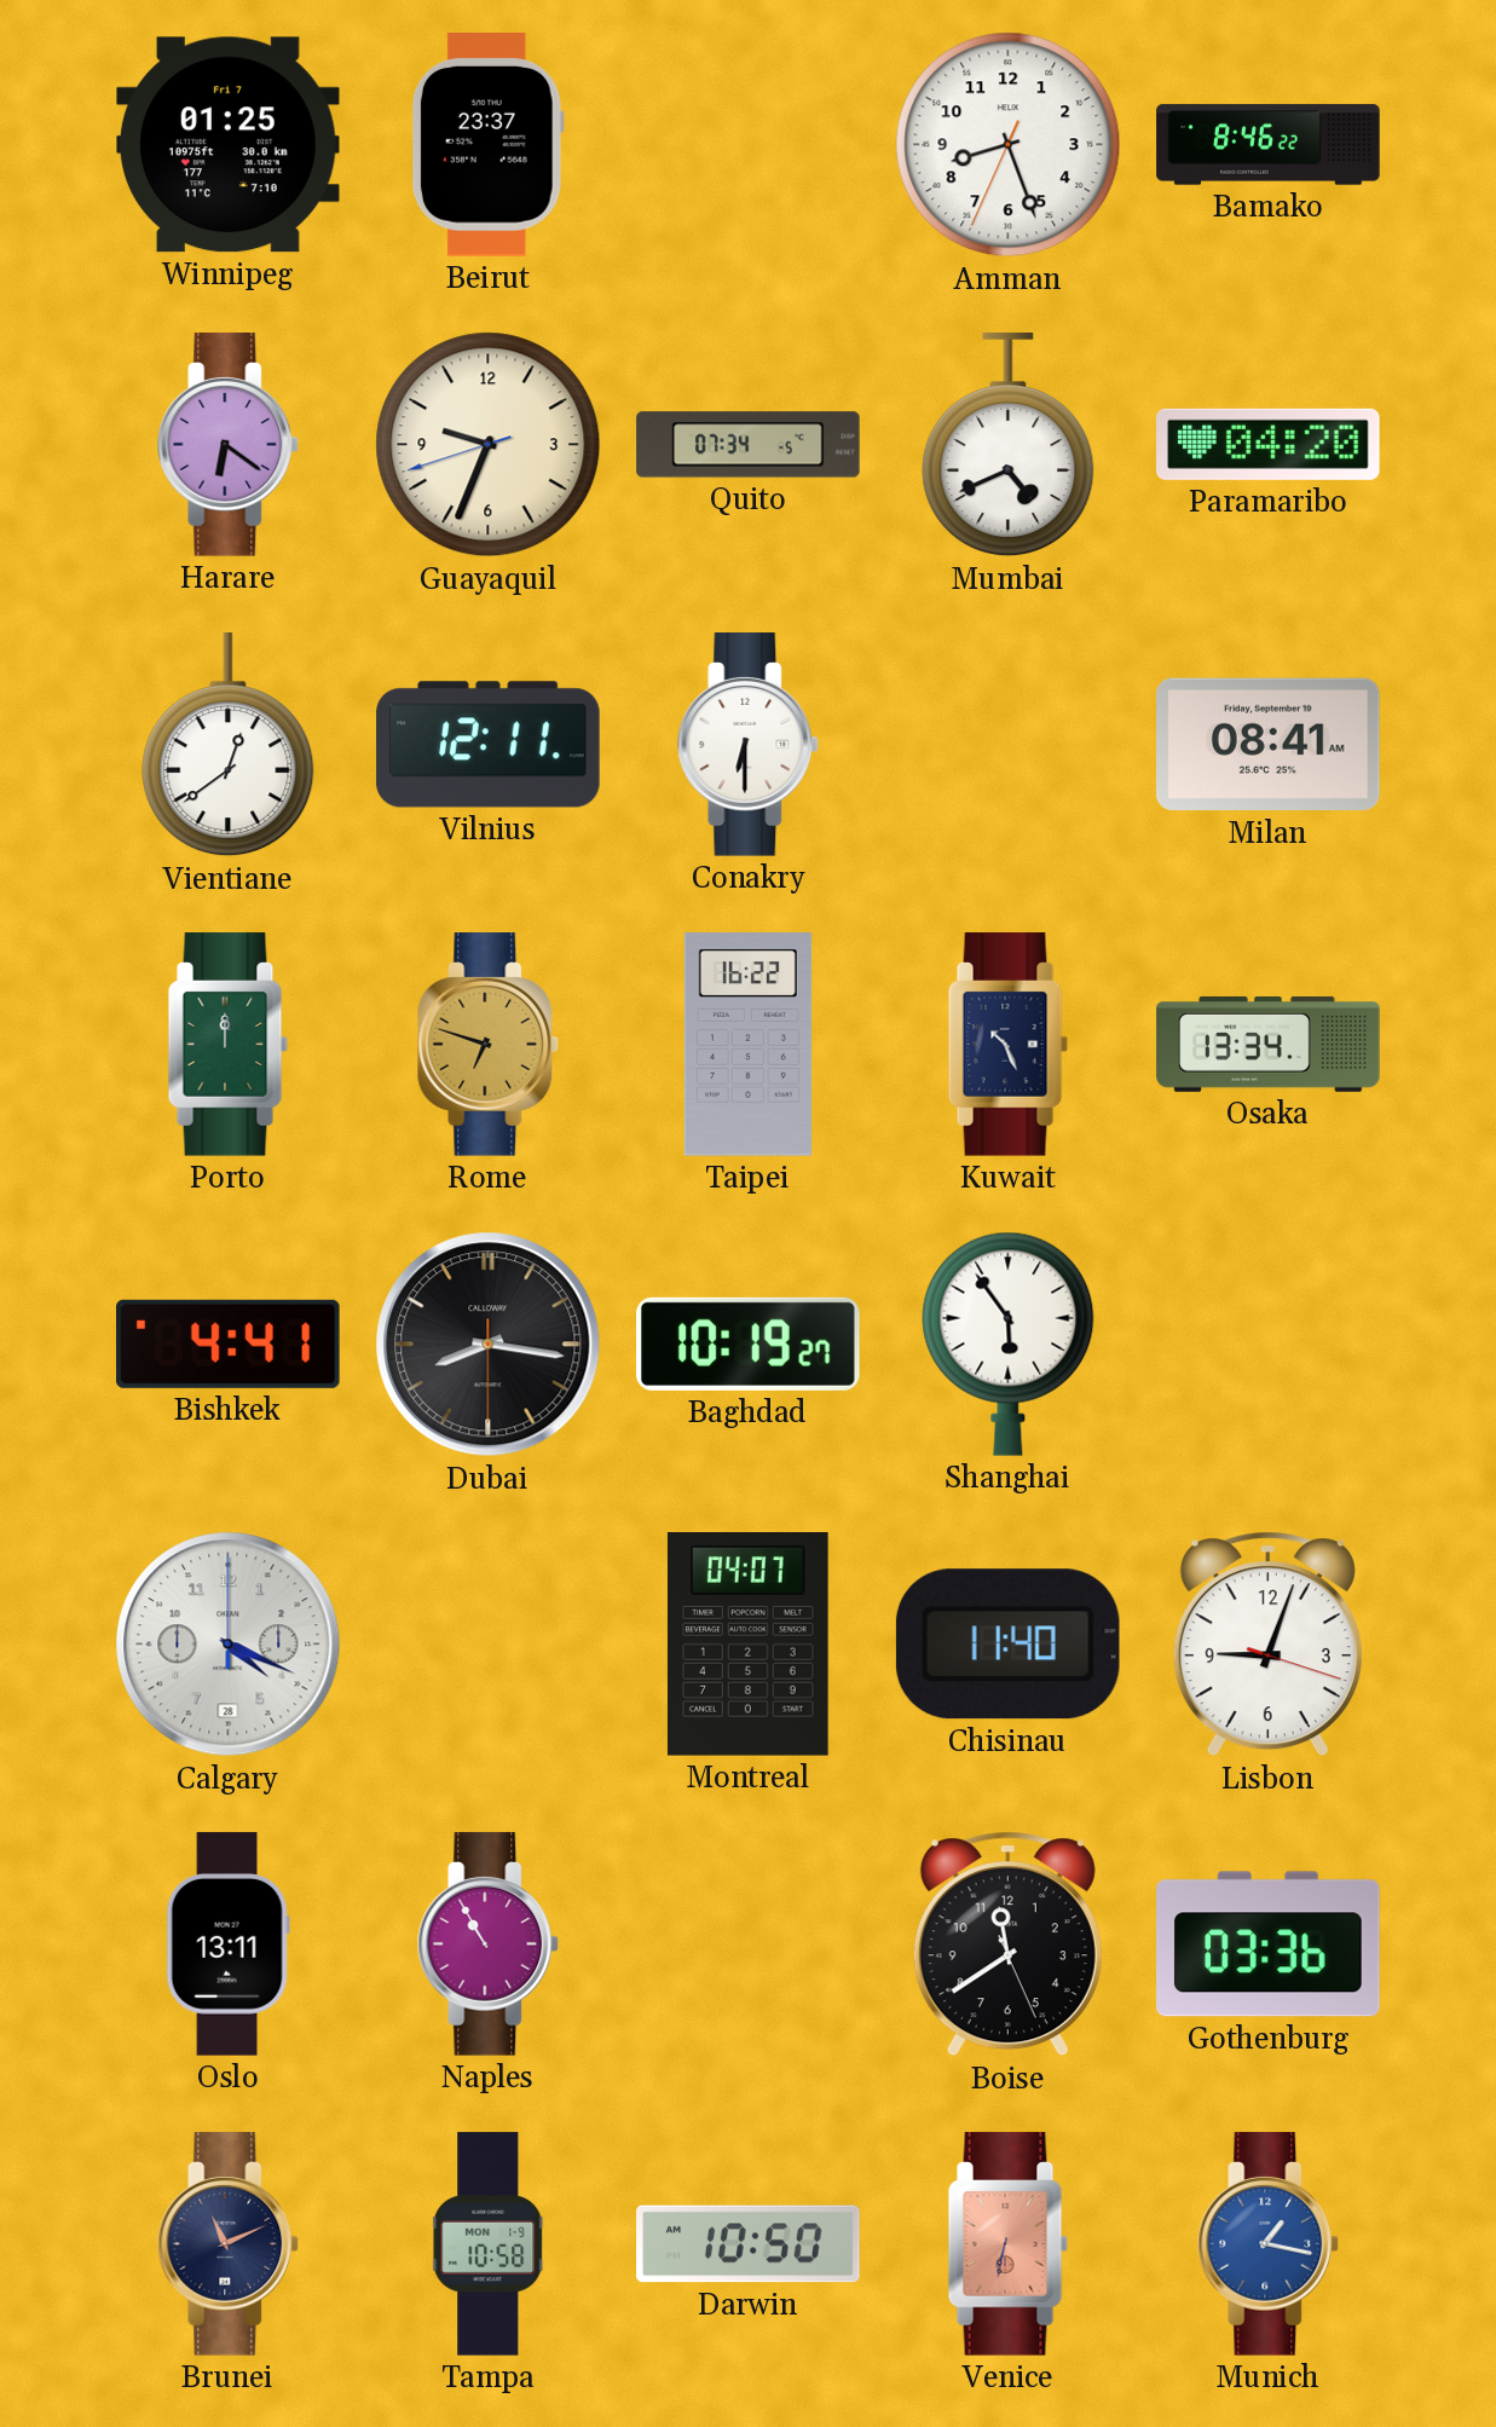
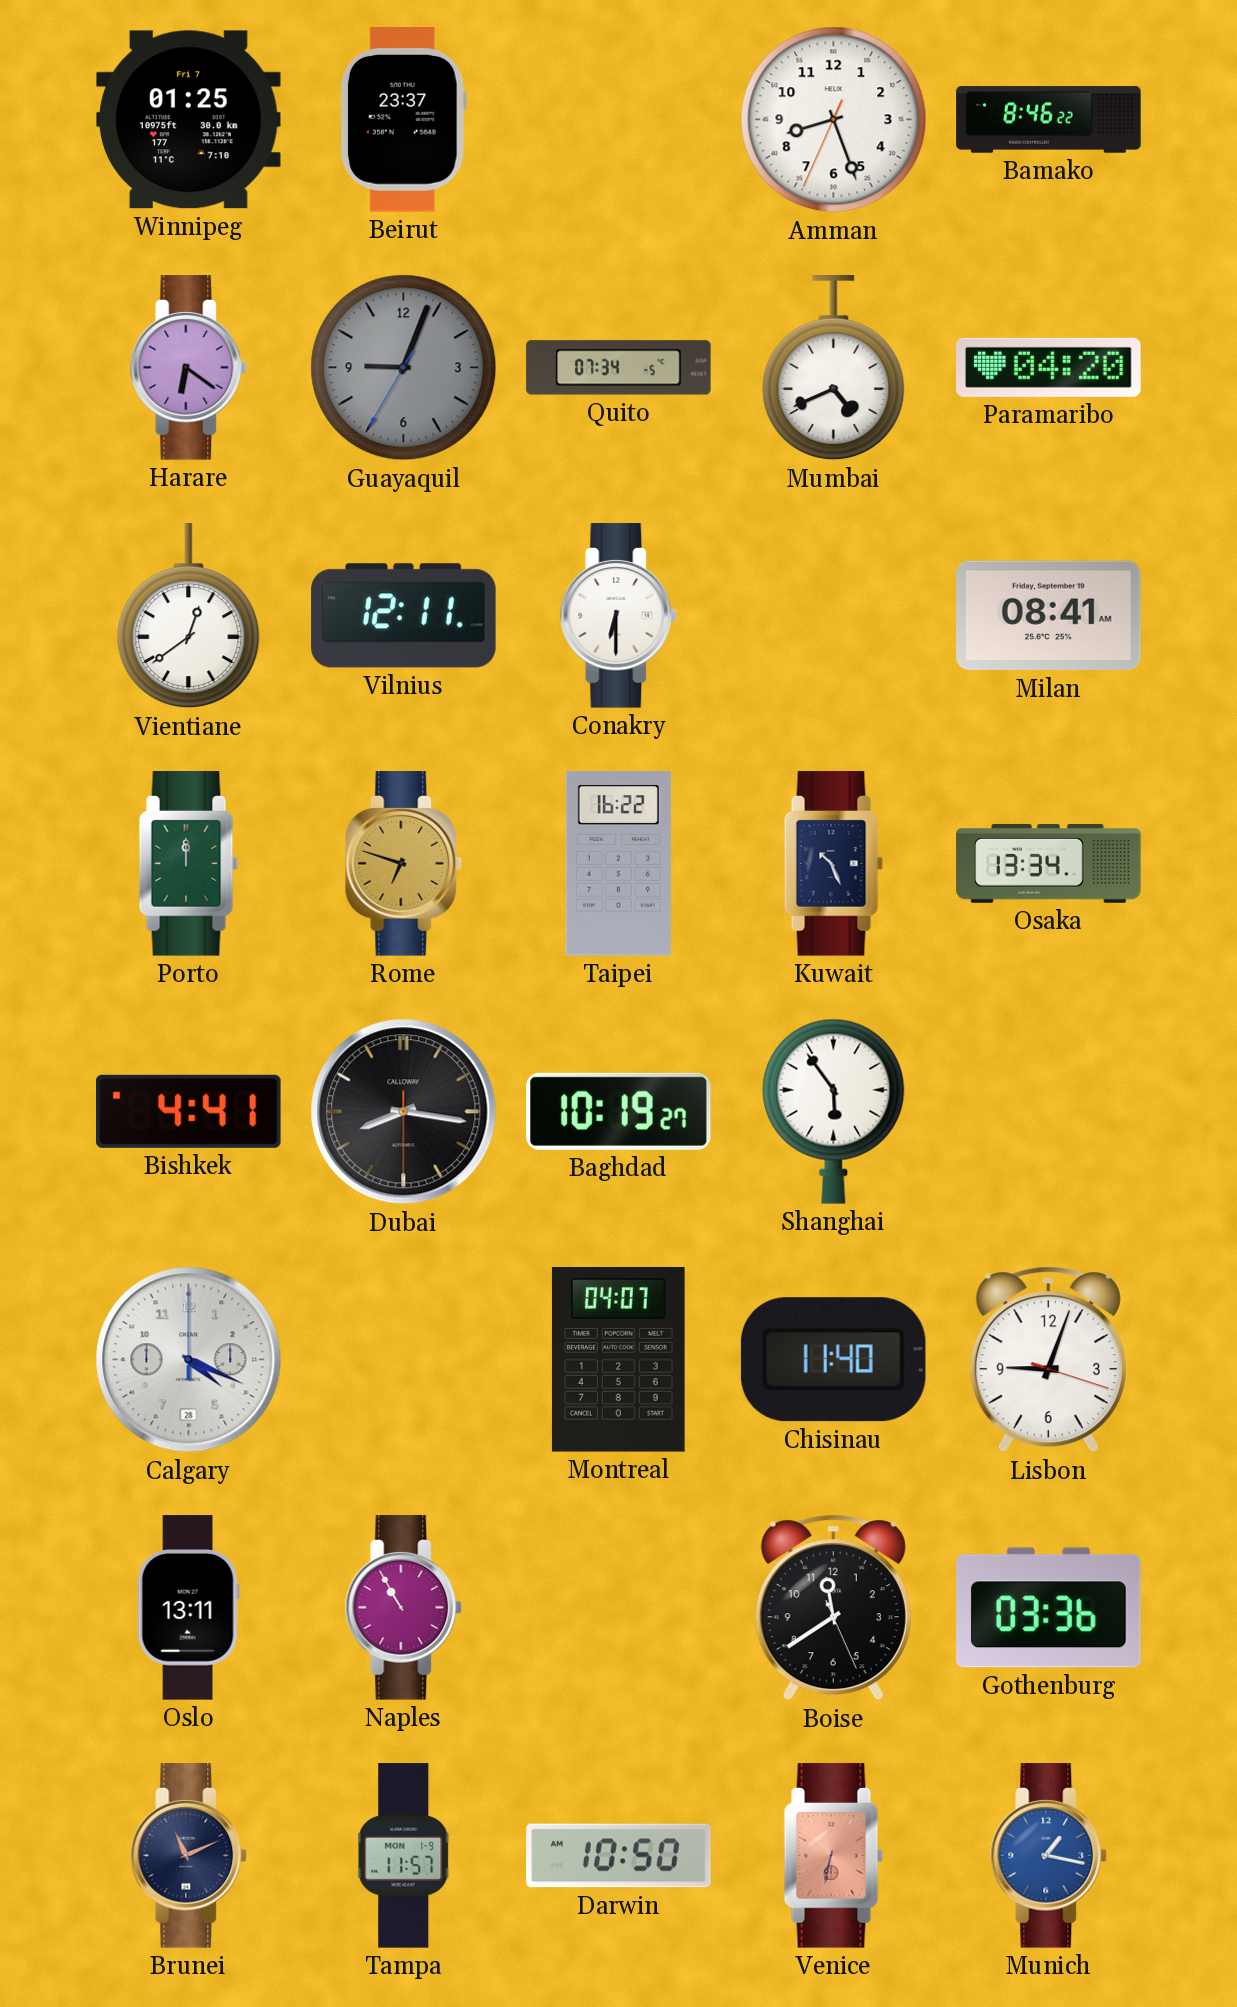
Guayaquil: 9:33 -> 9:03
Guayaquil dial: cream -> grey
Tampa: 10:58 -> 11:57
